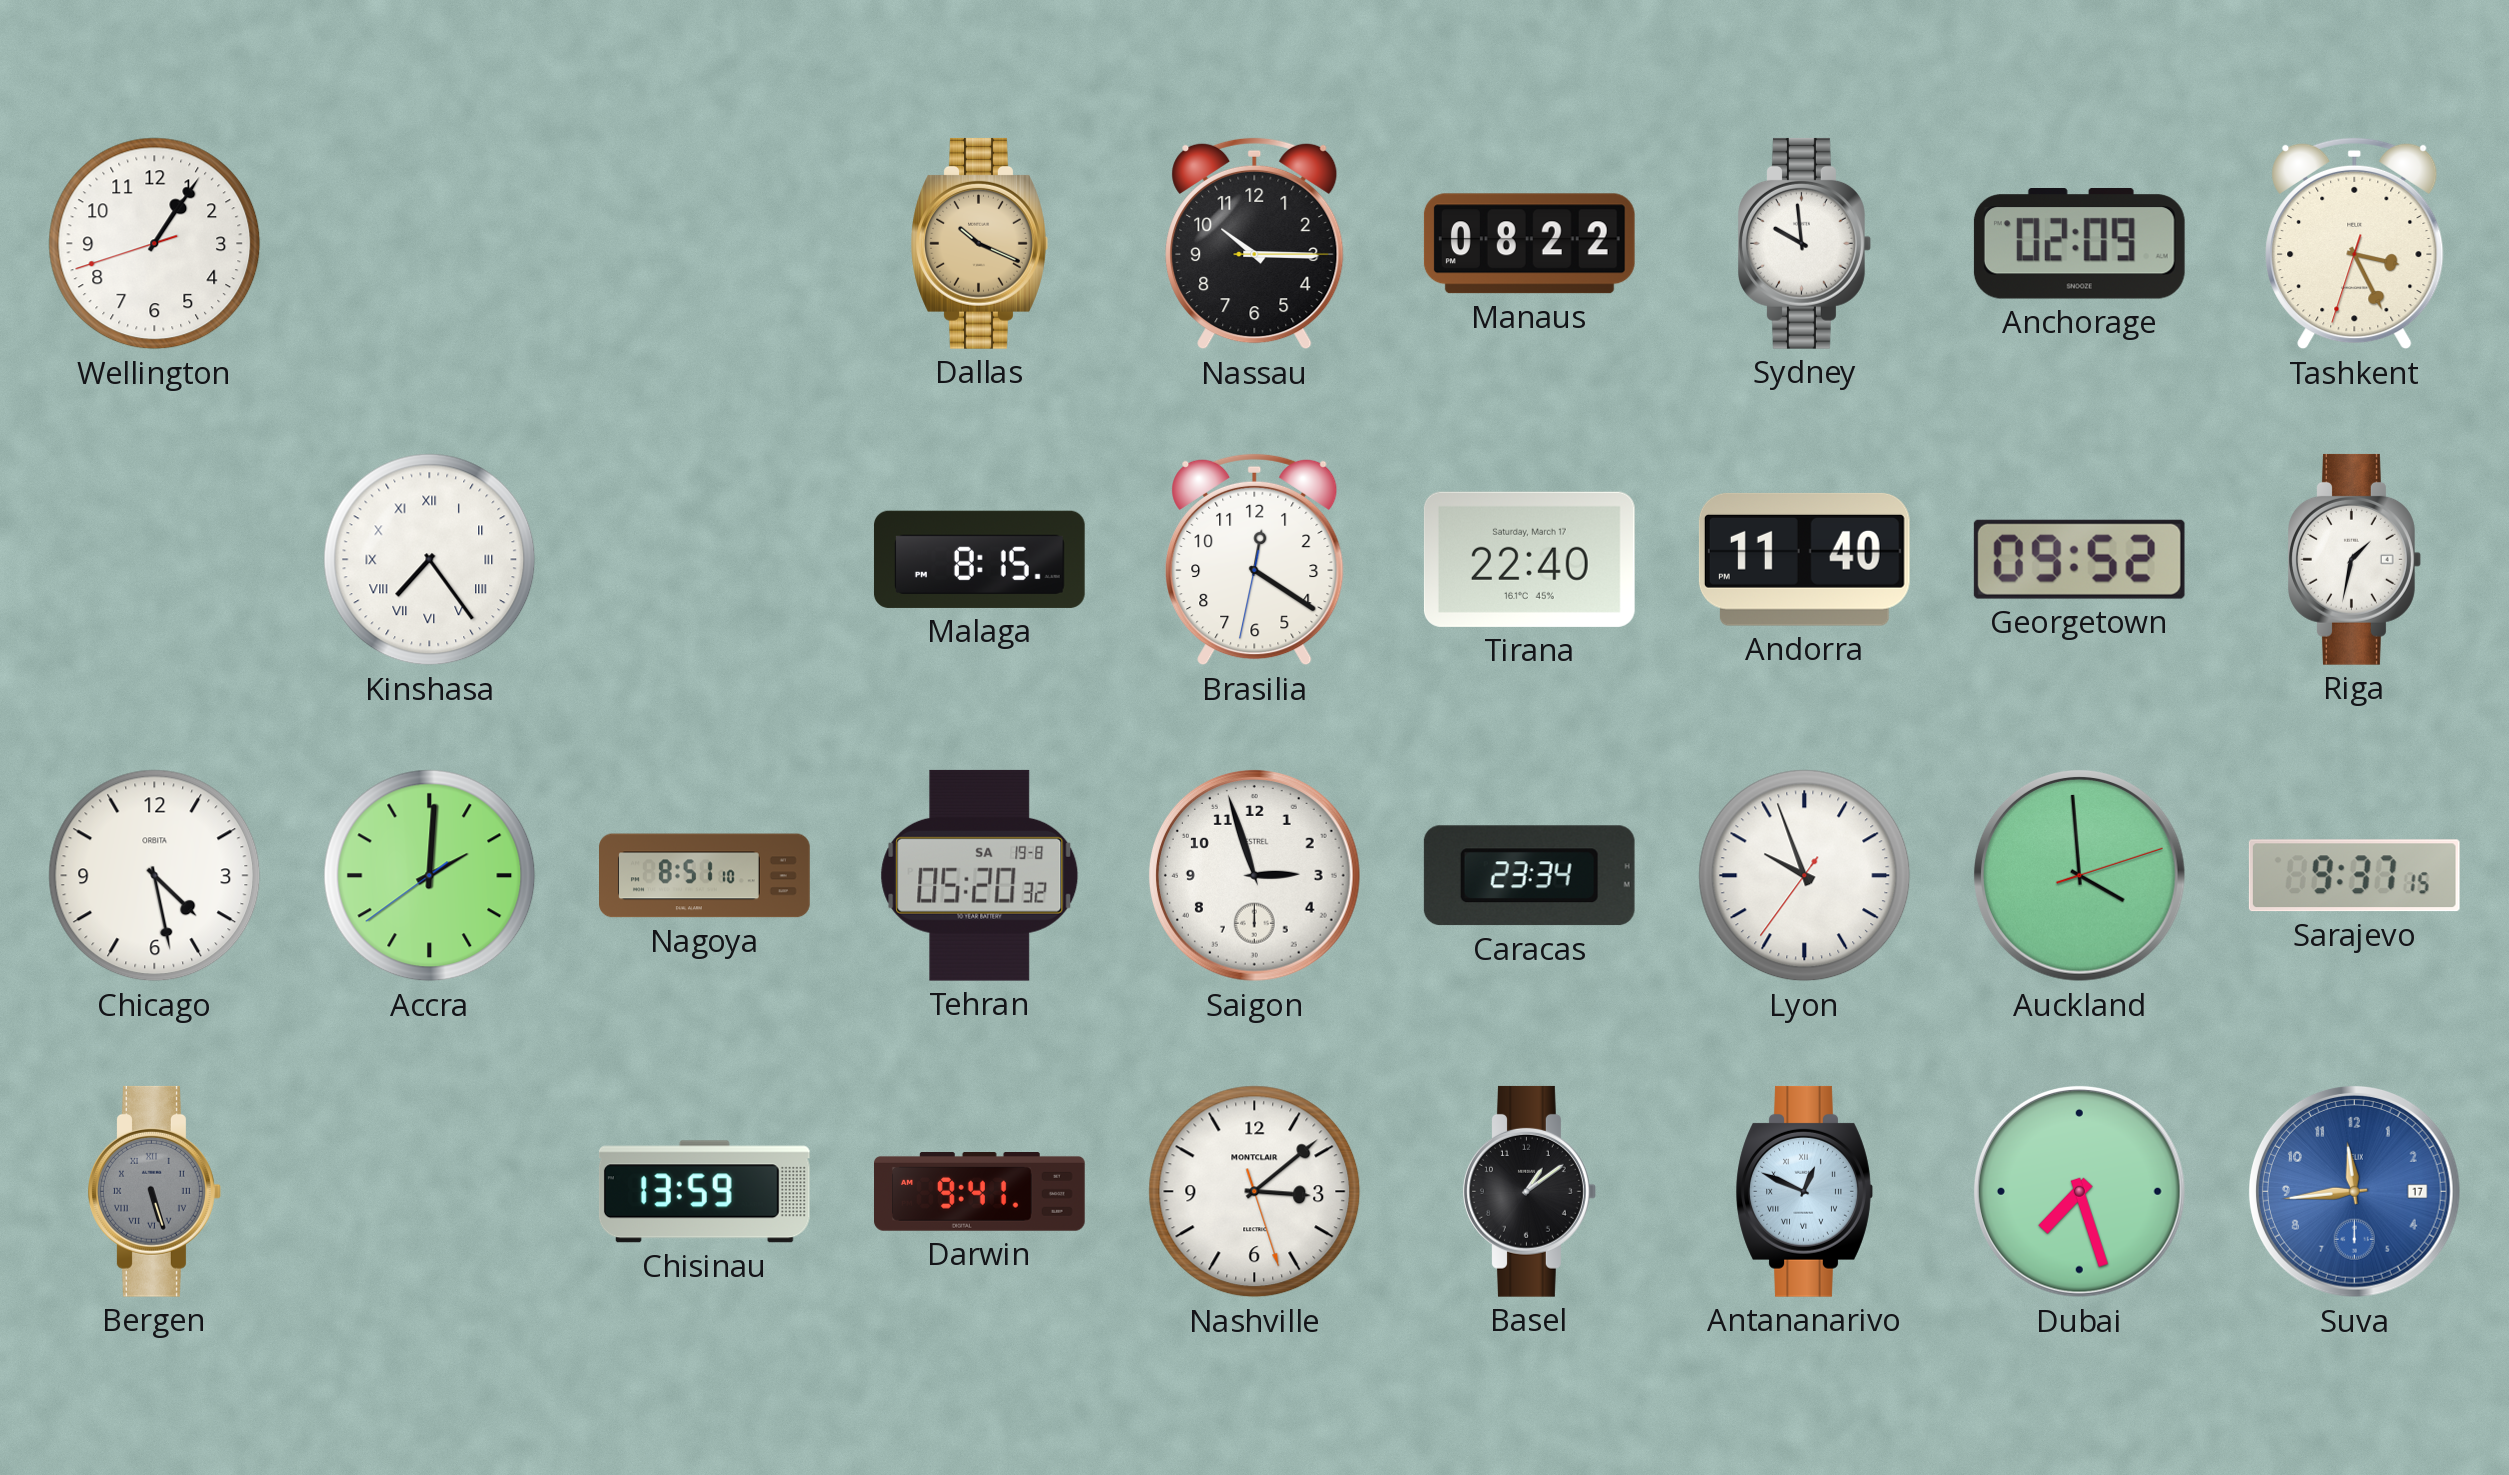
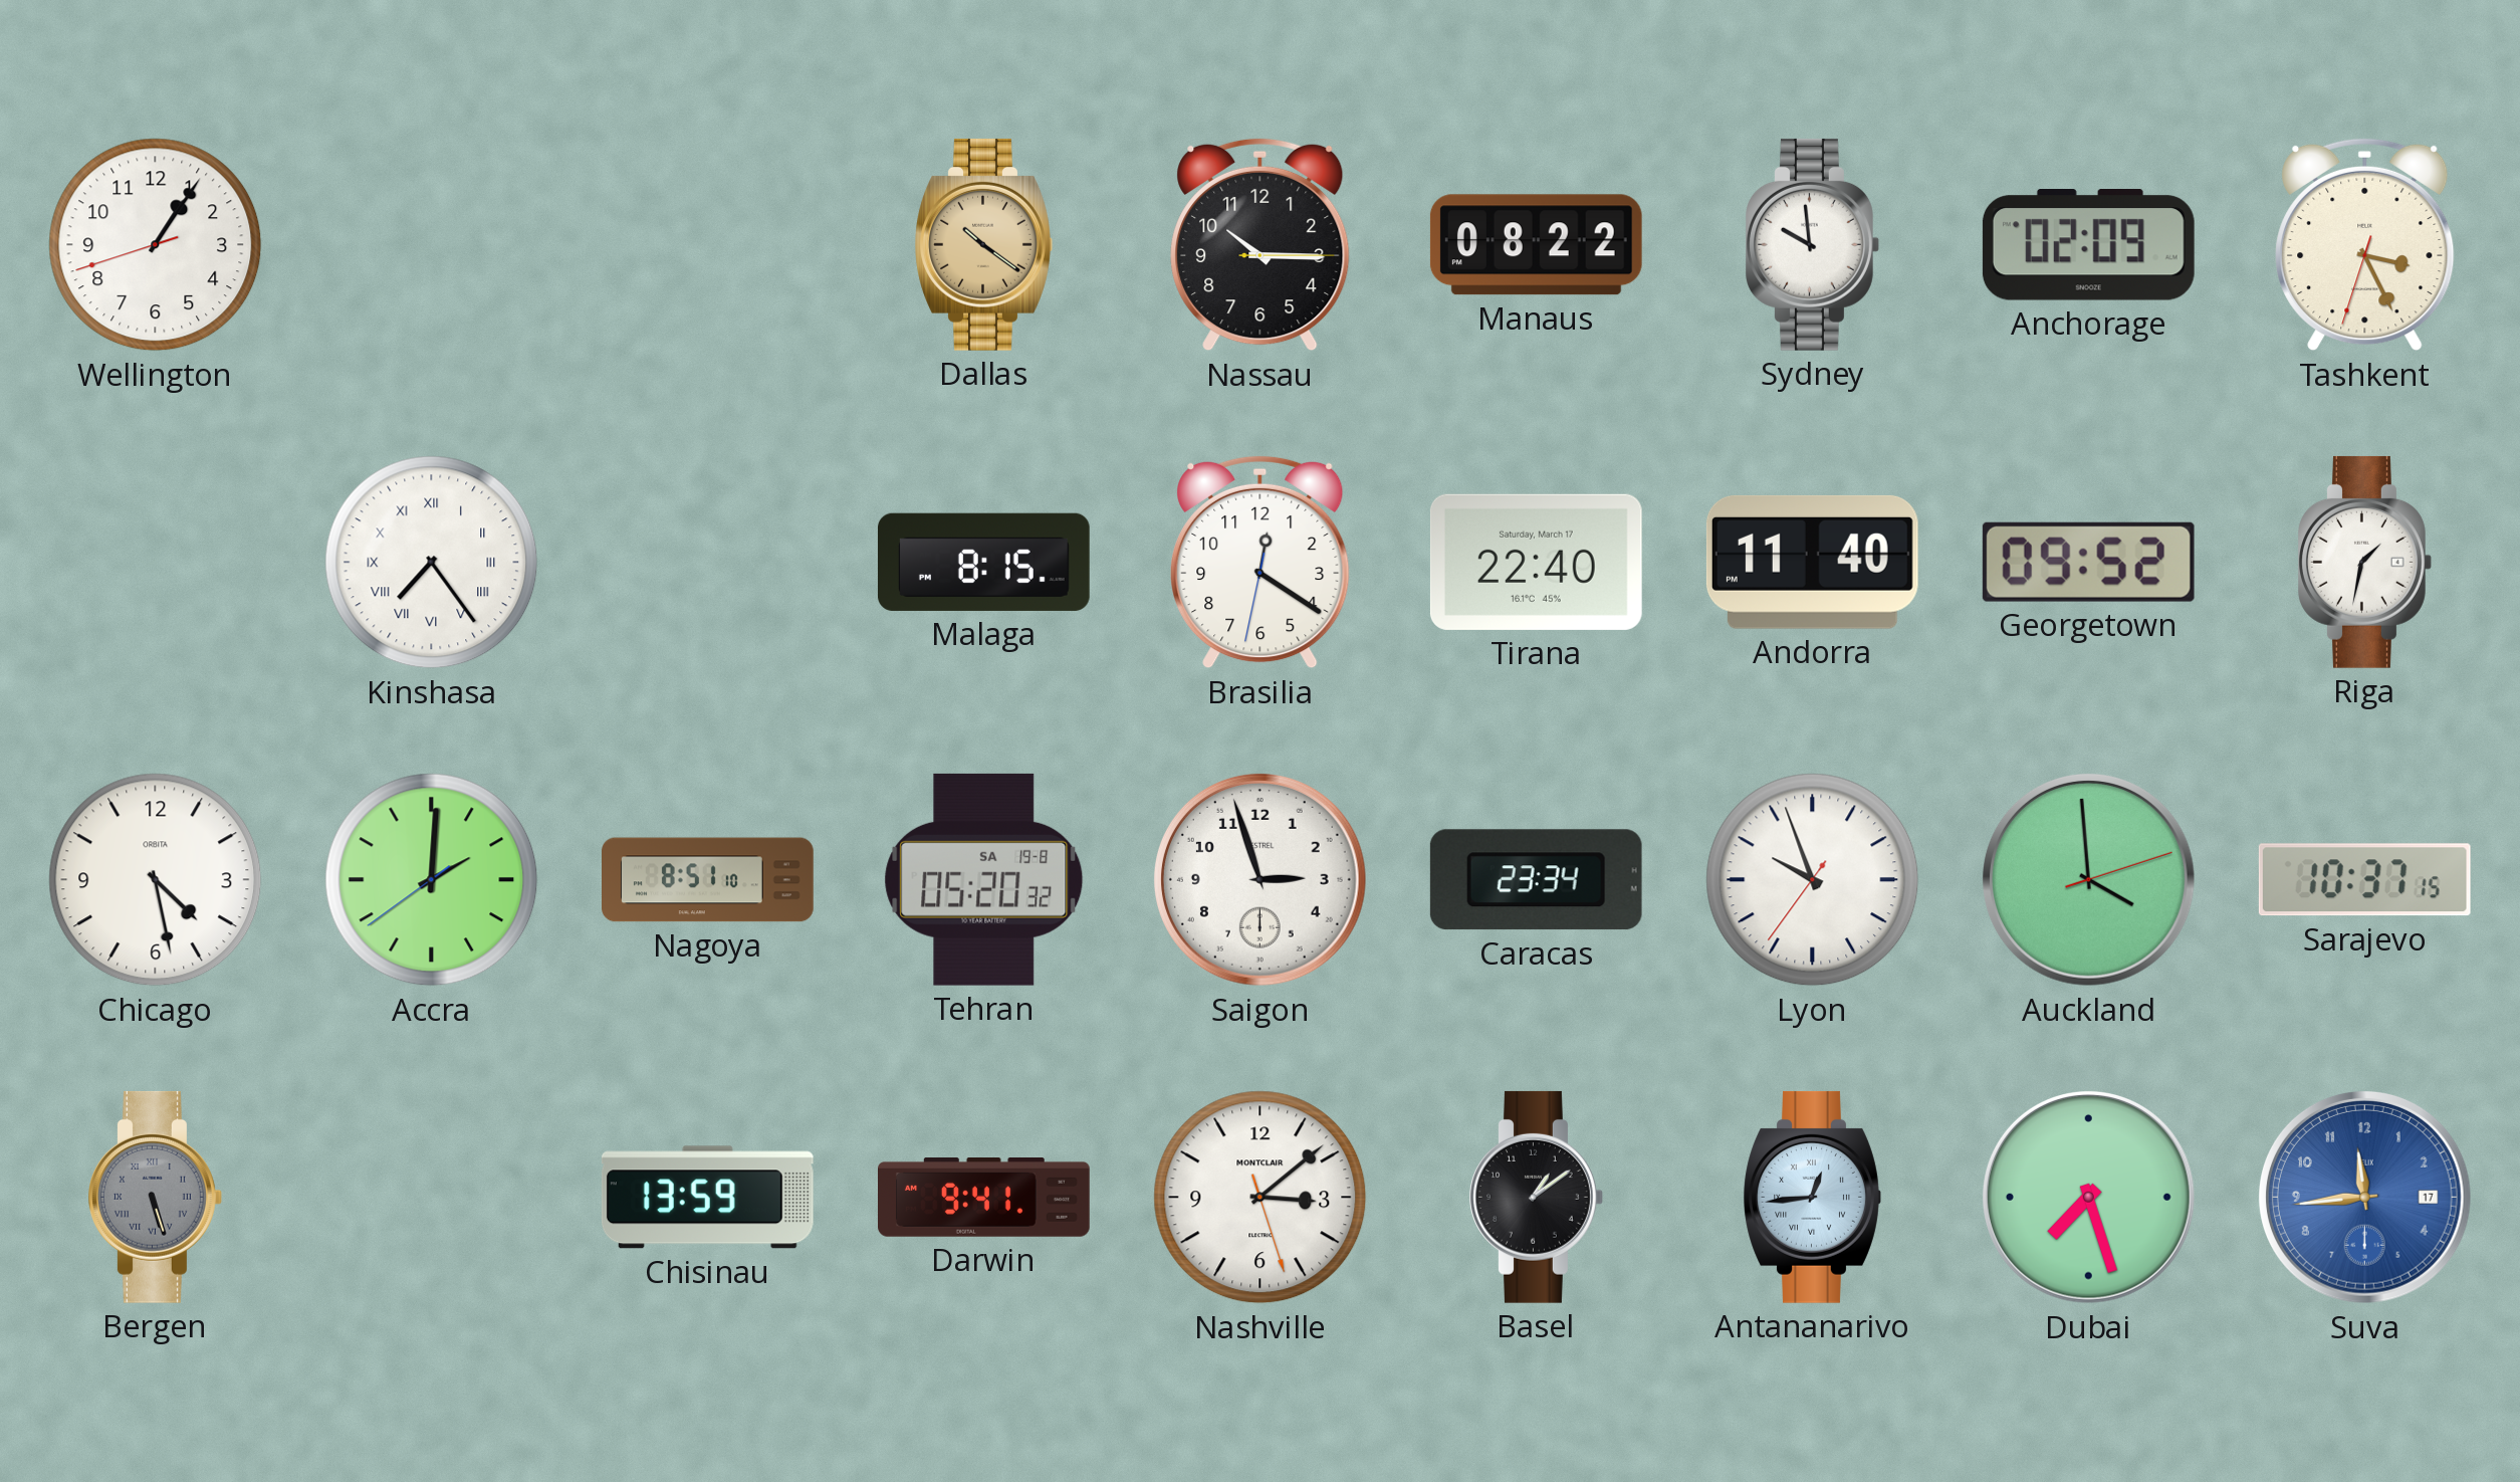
Dallas: 10:19 -> 10:21
Sarajevo: 9:37 -> 10:37
Antananarivo: 12:49 -> 12:44
